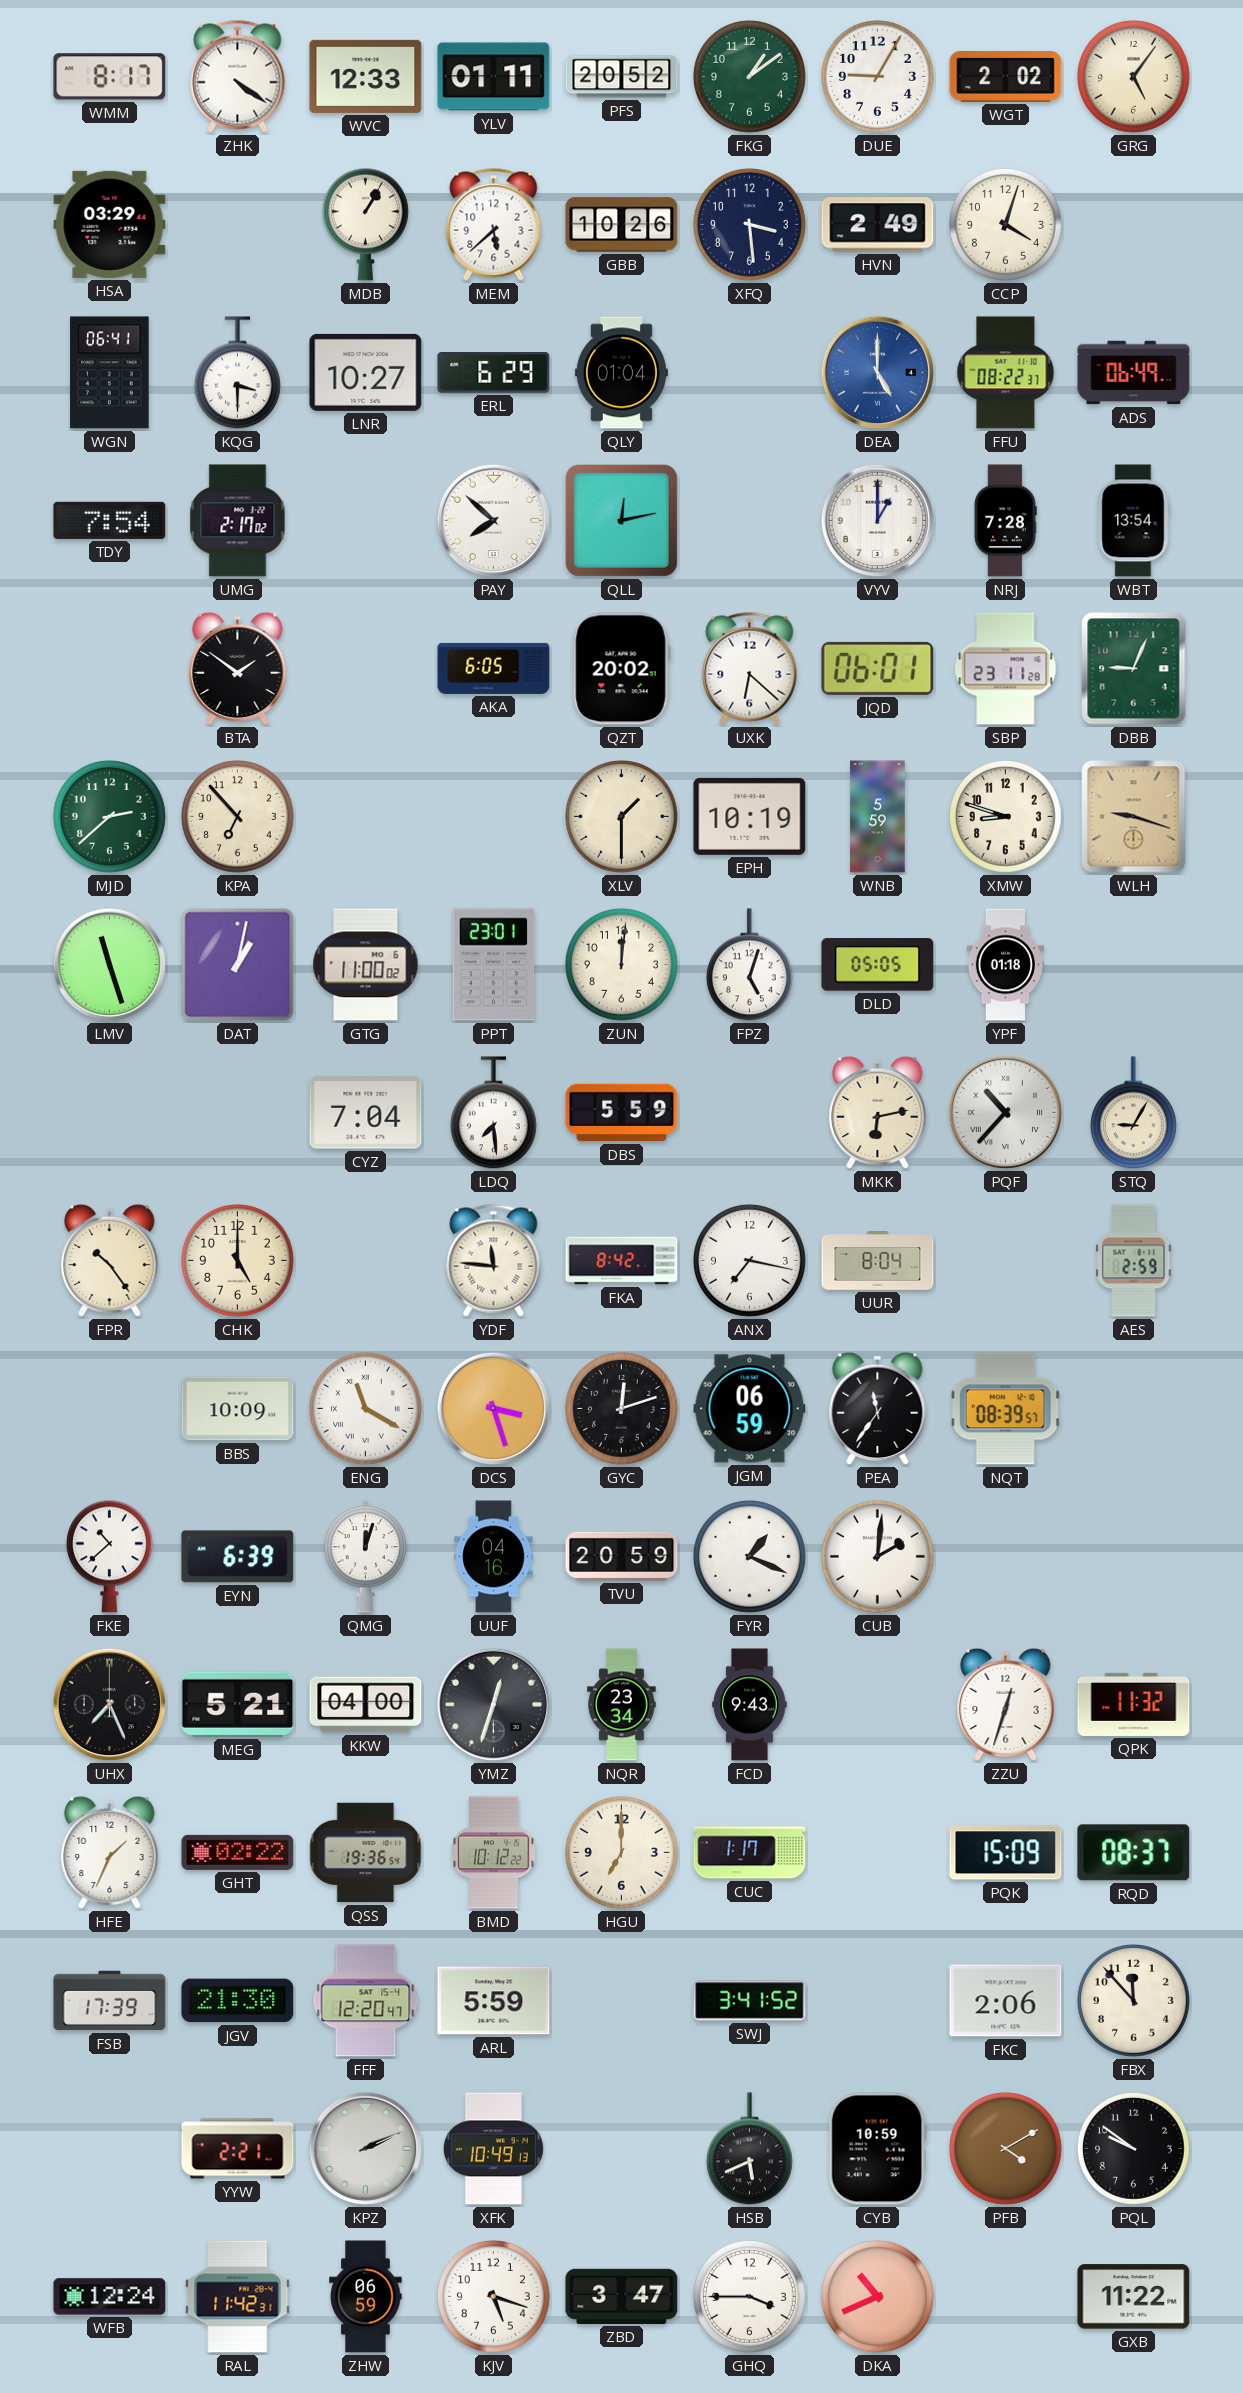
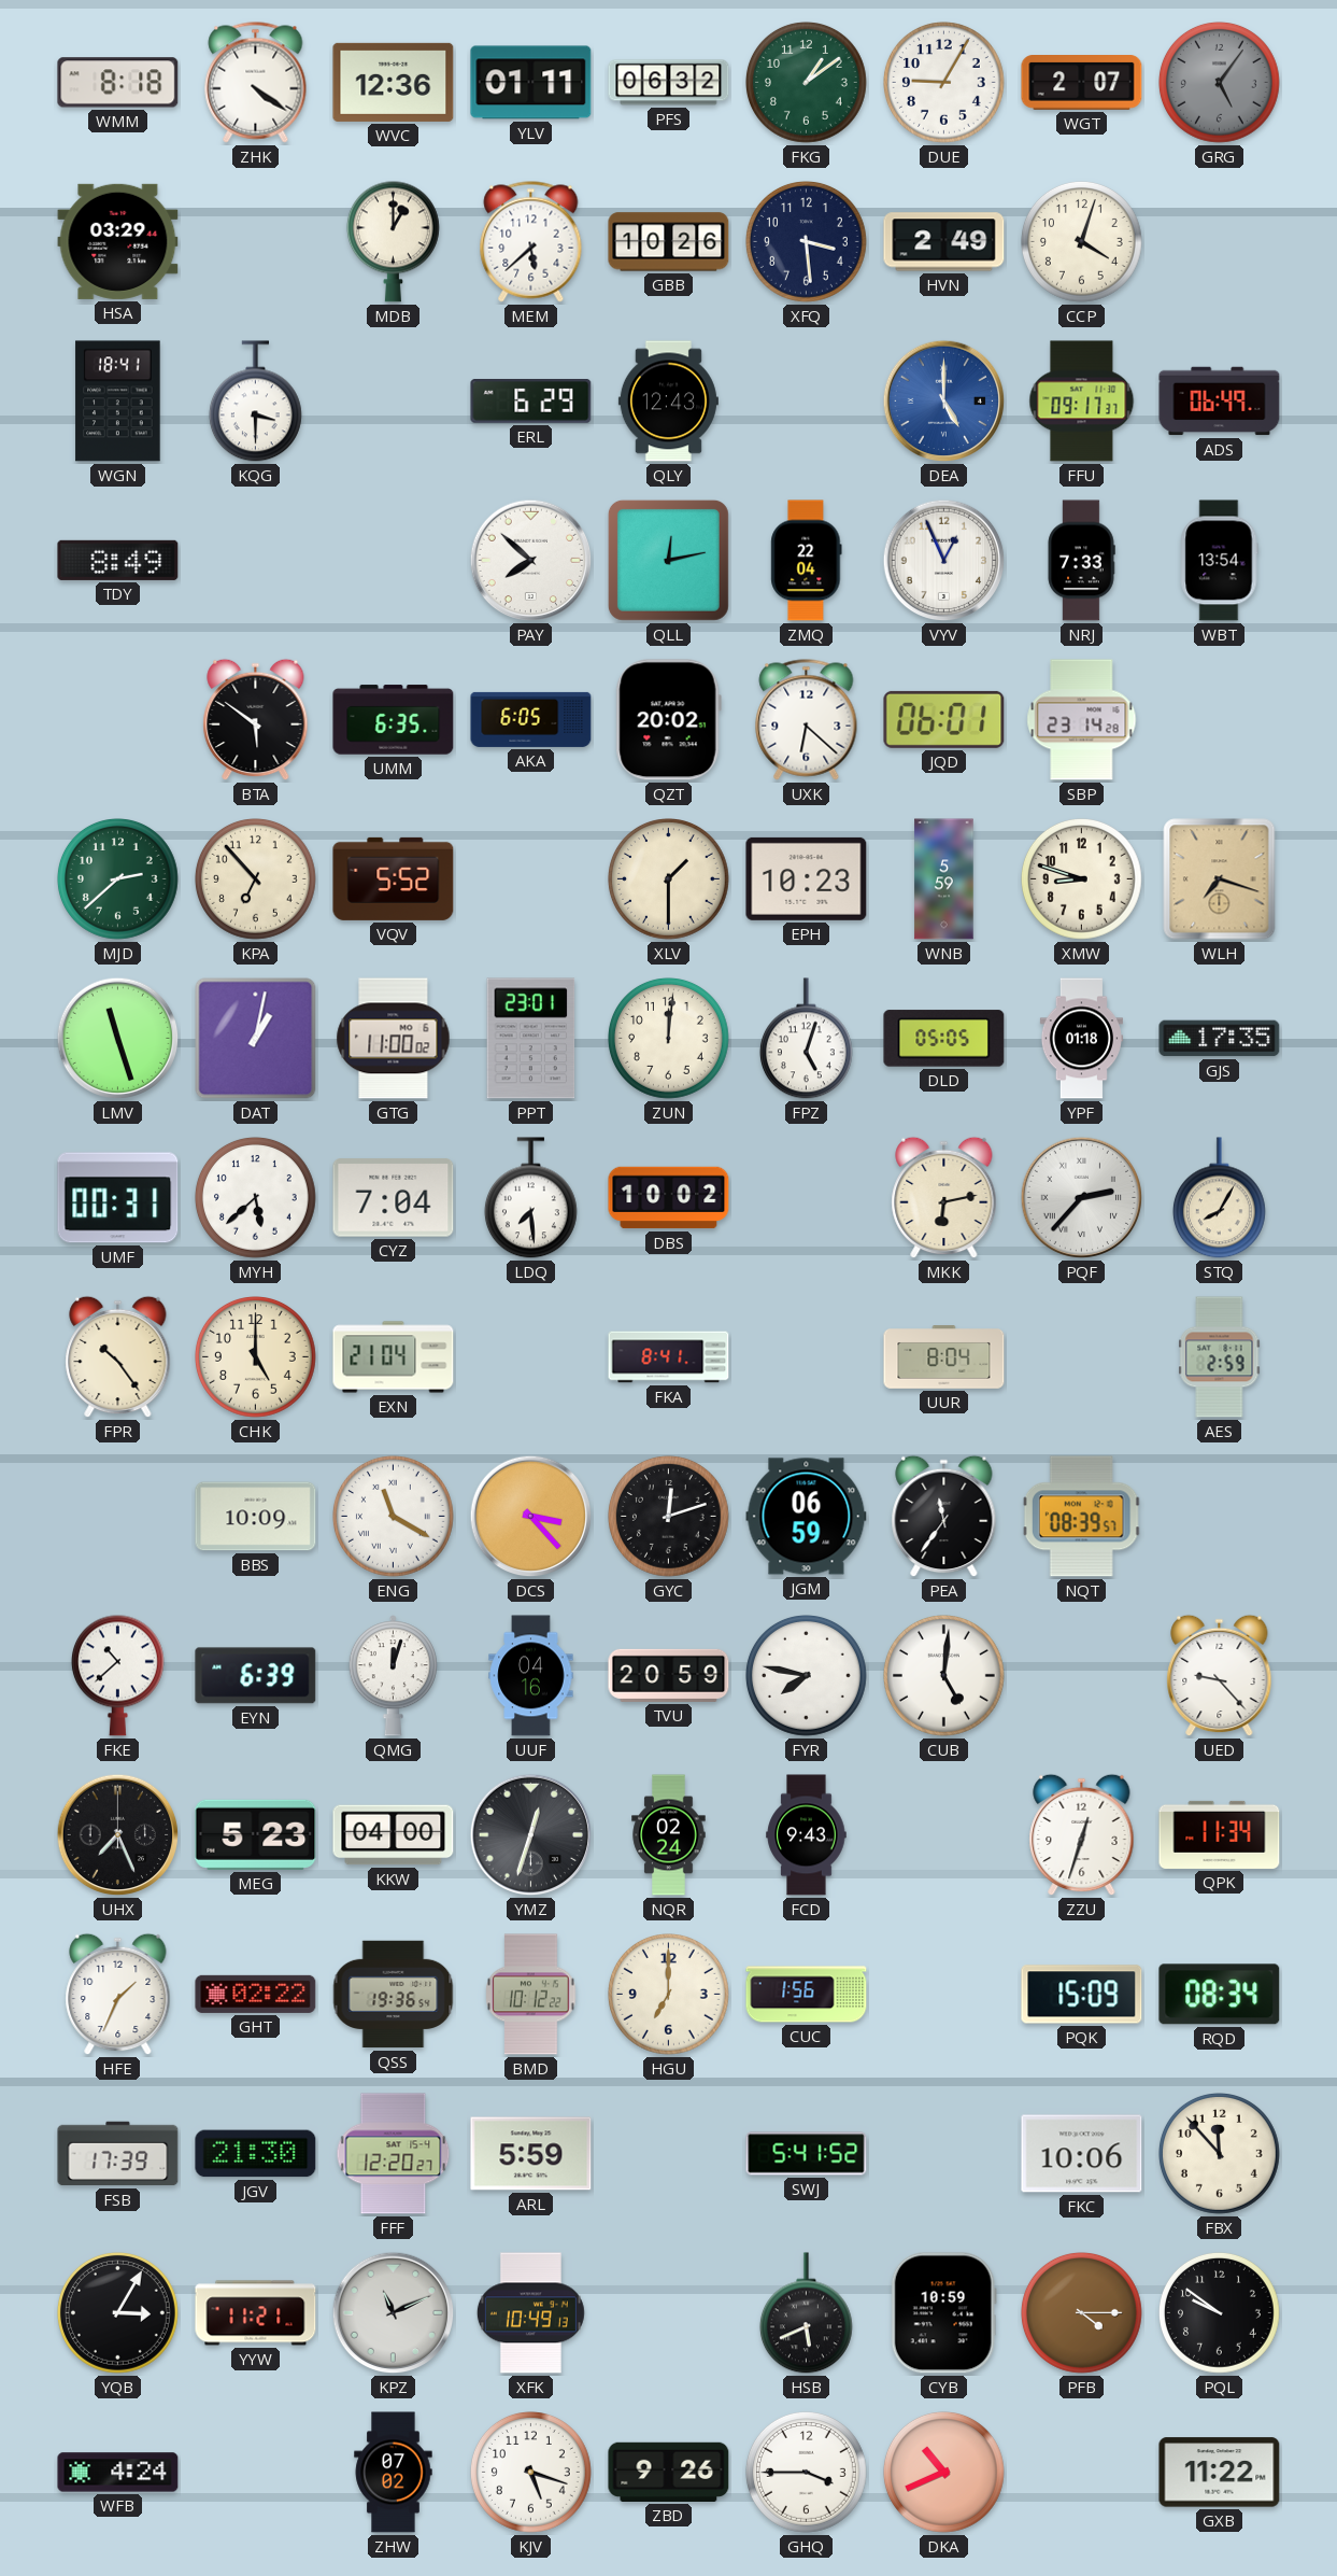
WMM: 8:17 -> 8:18
WVC: 12:33 -> 12:36
PFS: 20:52 -> 06:32
WGT: 2:02 -> 2:07
GRG dial: cream -> grey
MDB: 1:05 -> 1:00
WGN: 06:41 -> 18:41
LNR: 10:27 -> none
QLY: 01:04 -> 12:43
FFU: 08:22 -> 09:17
TDY: 7:54 -> 8:49
UMG: 2:17 -> none
ZMQ: none -> 22:04
VYV: 1:00 -> 12:56
NRJ: 7:28 -> 7:33
BTA: 1:51 -> 5:51
UMM: none -> 6:35
SBP: 23:11 -> 23:14
DBB: 9:04 -> none
VQV: none -> 5:52
EPH: 10:19 -> 10:23
WLH: 9:18 -> 7:18
GJS: none -> 17:35
UMF: none -> 00:31
MYH: none -> 5:38
DBS: 5:59 -> 10:02
PQF: 10:37 -> 2:37
STQ: 9:05 -> 8:05
EXN: none -> 21:04
YDF: 11:46 -> none
FKA: 8:42 -> 8:41
ANX: 7:17 -> none
DCS: 3:27 -> 3:23
FYR: 1:19 -> 7:47
CUB: 2:01 -> 5:01
UED: none -> 9:23
MEG: 5:21 -> 5:23
NQR: 23:34 -> 02:24
QPK: 11:32 -> 11:34
CUC: 1:17 -> 1:56
RQD: 08:37 -> 08:34
FFF: 12:20:47 -> 12:20:27
SWJ: 3:41 -> 5:41
FKC: 2:06 -> 10:06
YQB: none -> 3:05
YYW: 2:21 -> 11:21
KPZ: 2:11 -> 11:11
PFB: 4:10 -> 4:15
WFB: 12:24 -> 4:24
RAL: 11:42 -> none
ZHW: 06:59 -> 07:02
ZBD: 3:47 -> 9:26
